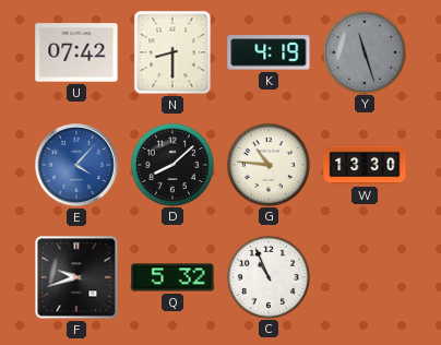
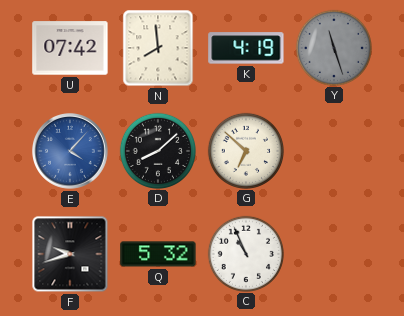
N: 8:30 -> 7:59
G: 10:46 -> 6:52
W: 13:30 -> none
